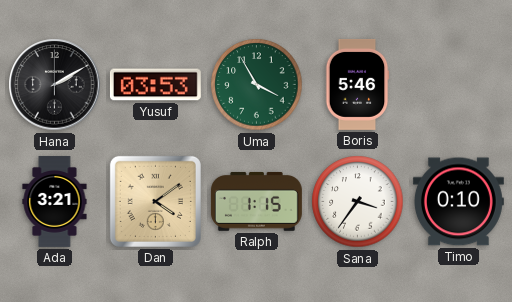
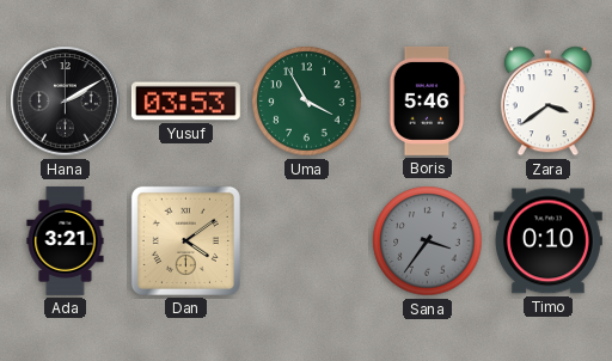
Zara: none -> 3:39
Ralph: 1:15 -> none
Sana dial: white -> grey
